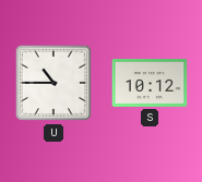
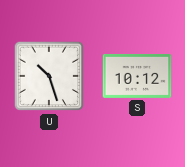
U: 10:45 -> 10:27
